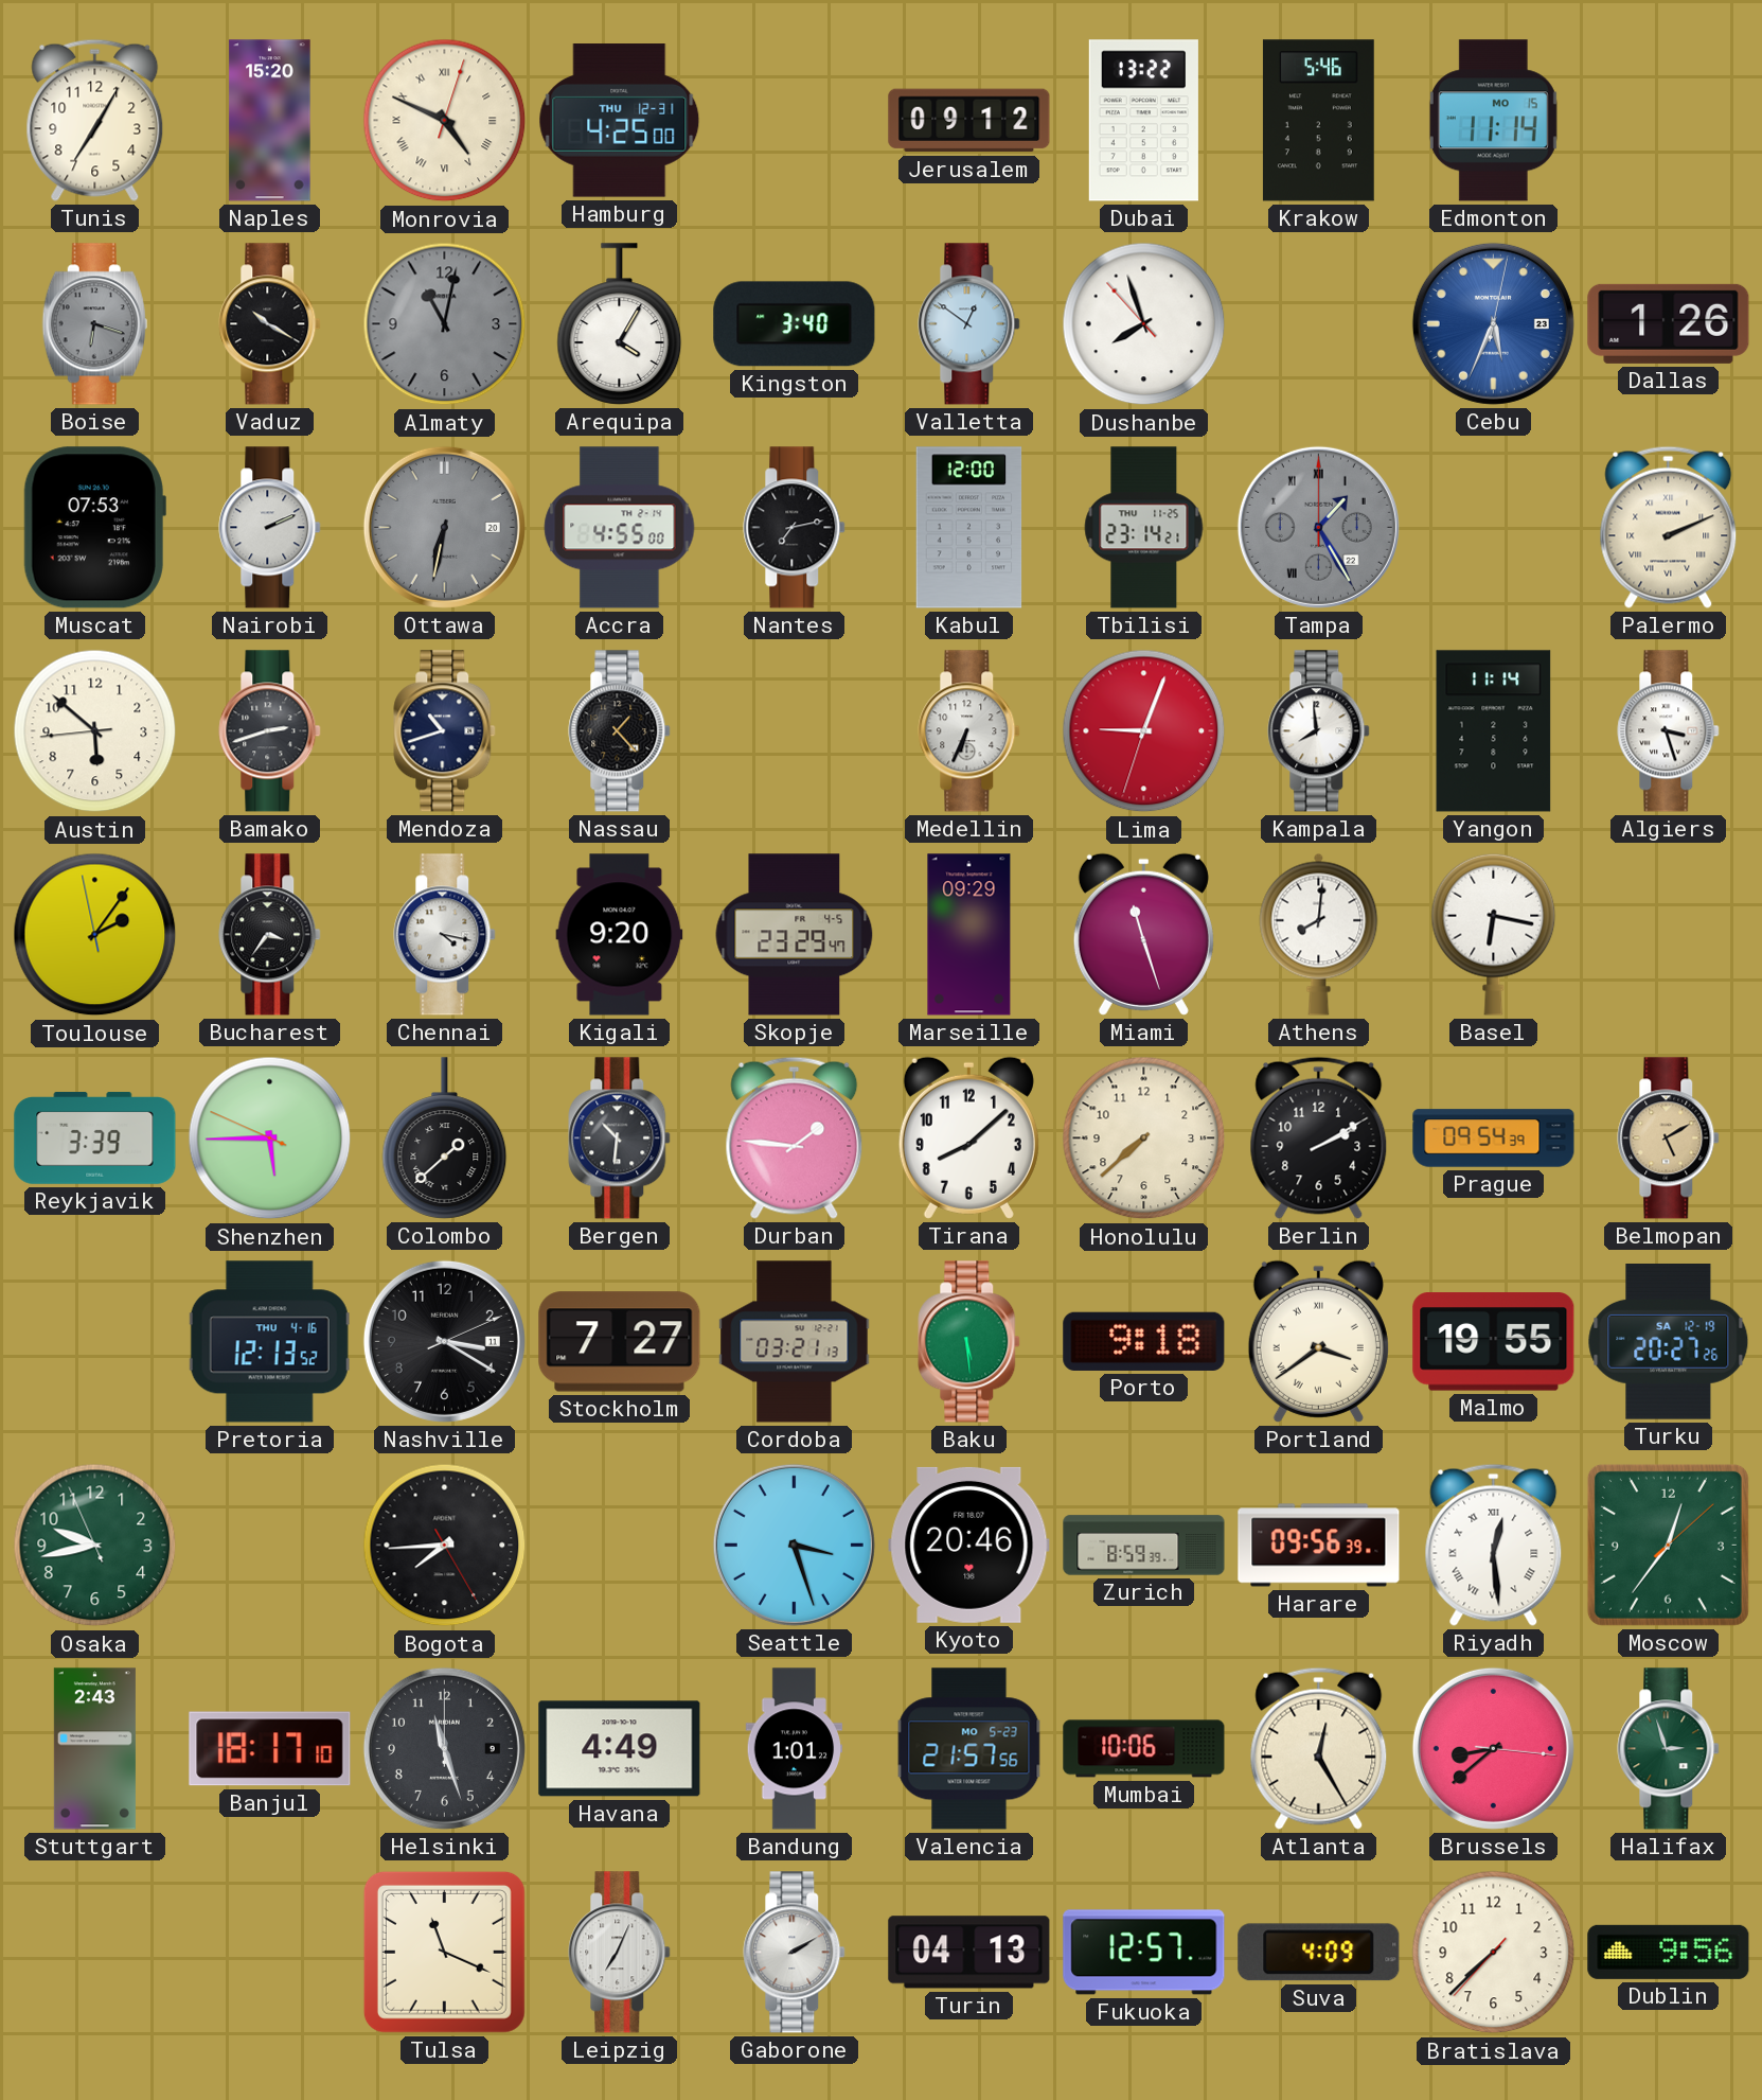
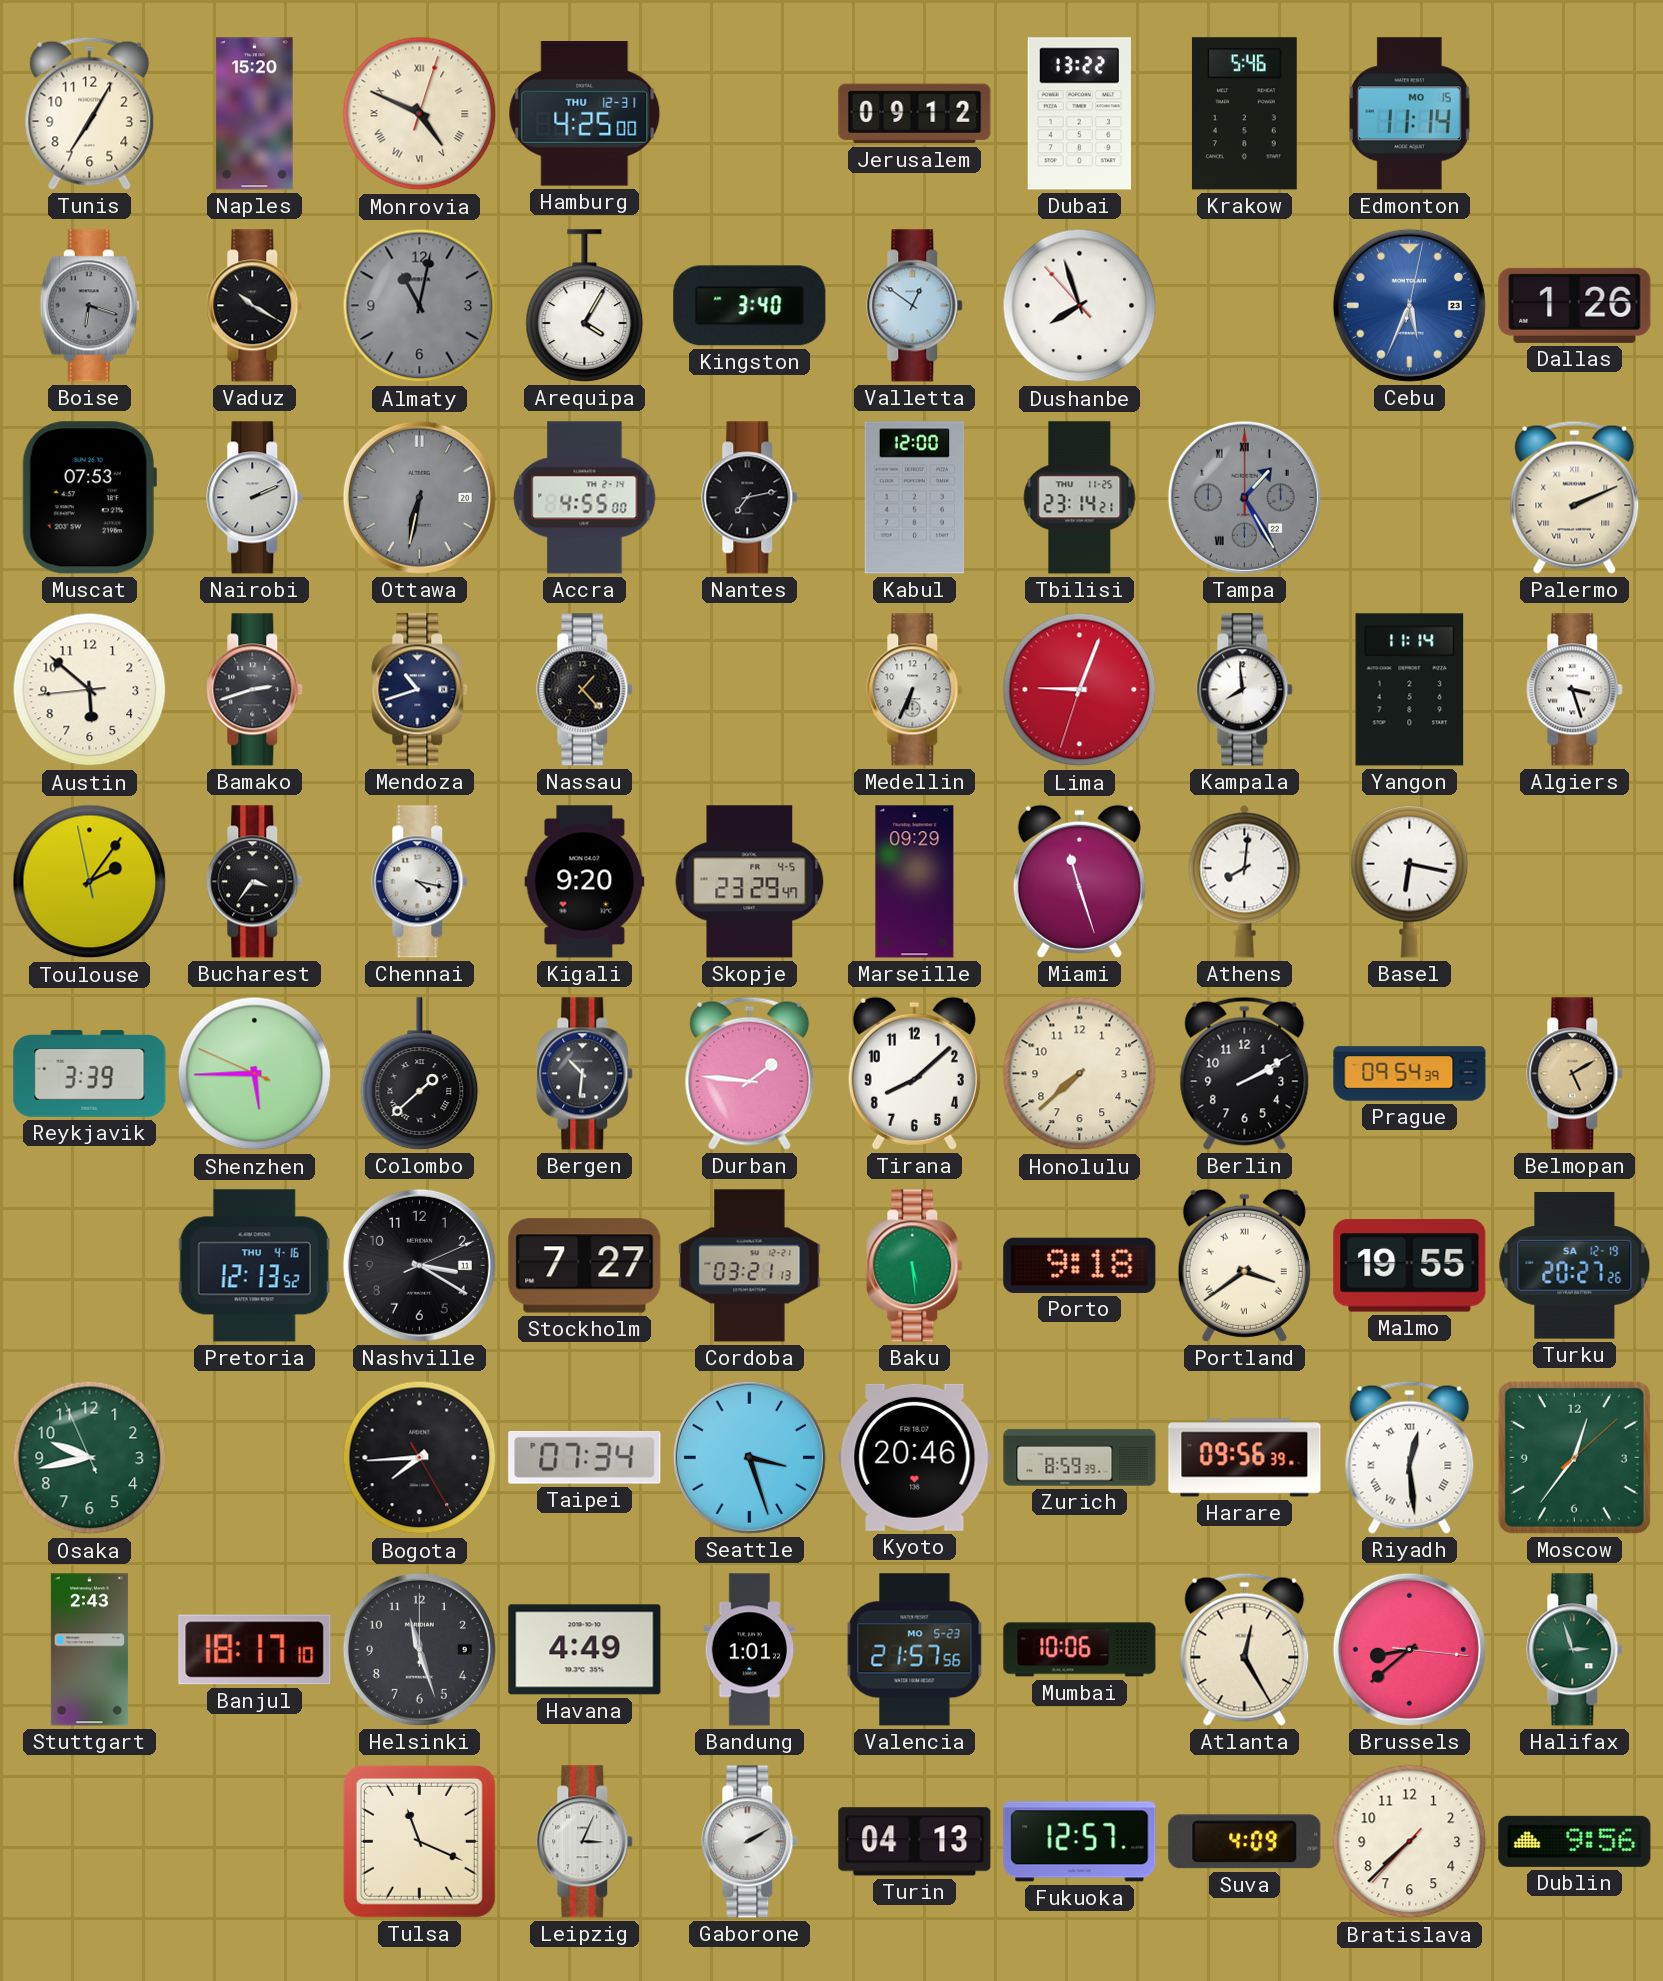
Taipei: none -> 07:34
Leipzig: 7:04 -> 3:04
